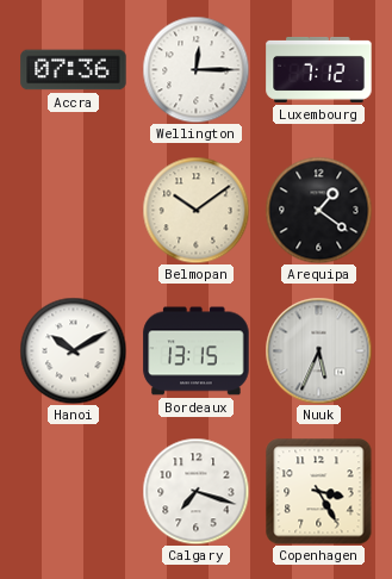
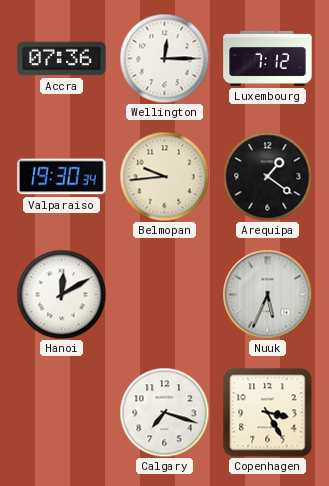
Valparaiso: none -> 19:30
Belmopan: 10:09 -> 9:44
Hanoi: 10:10 -> 12:10
Bordeaux: 13:15 -> none
